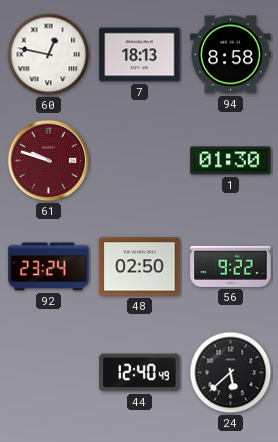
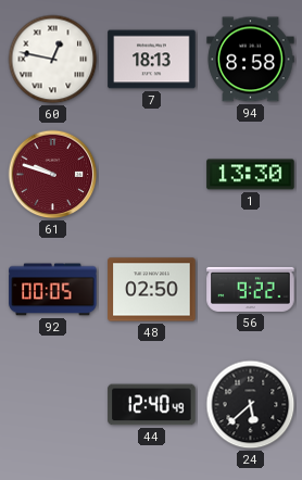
1: 01:30 -> 13:30
92: 23:24 -> 00:05
